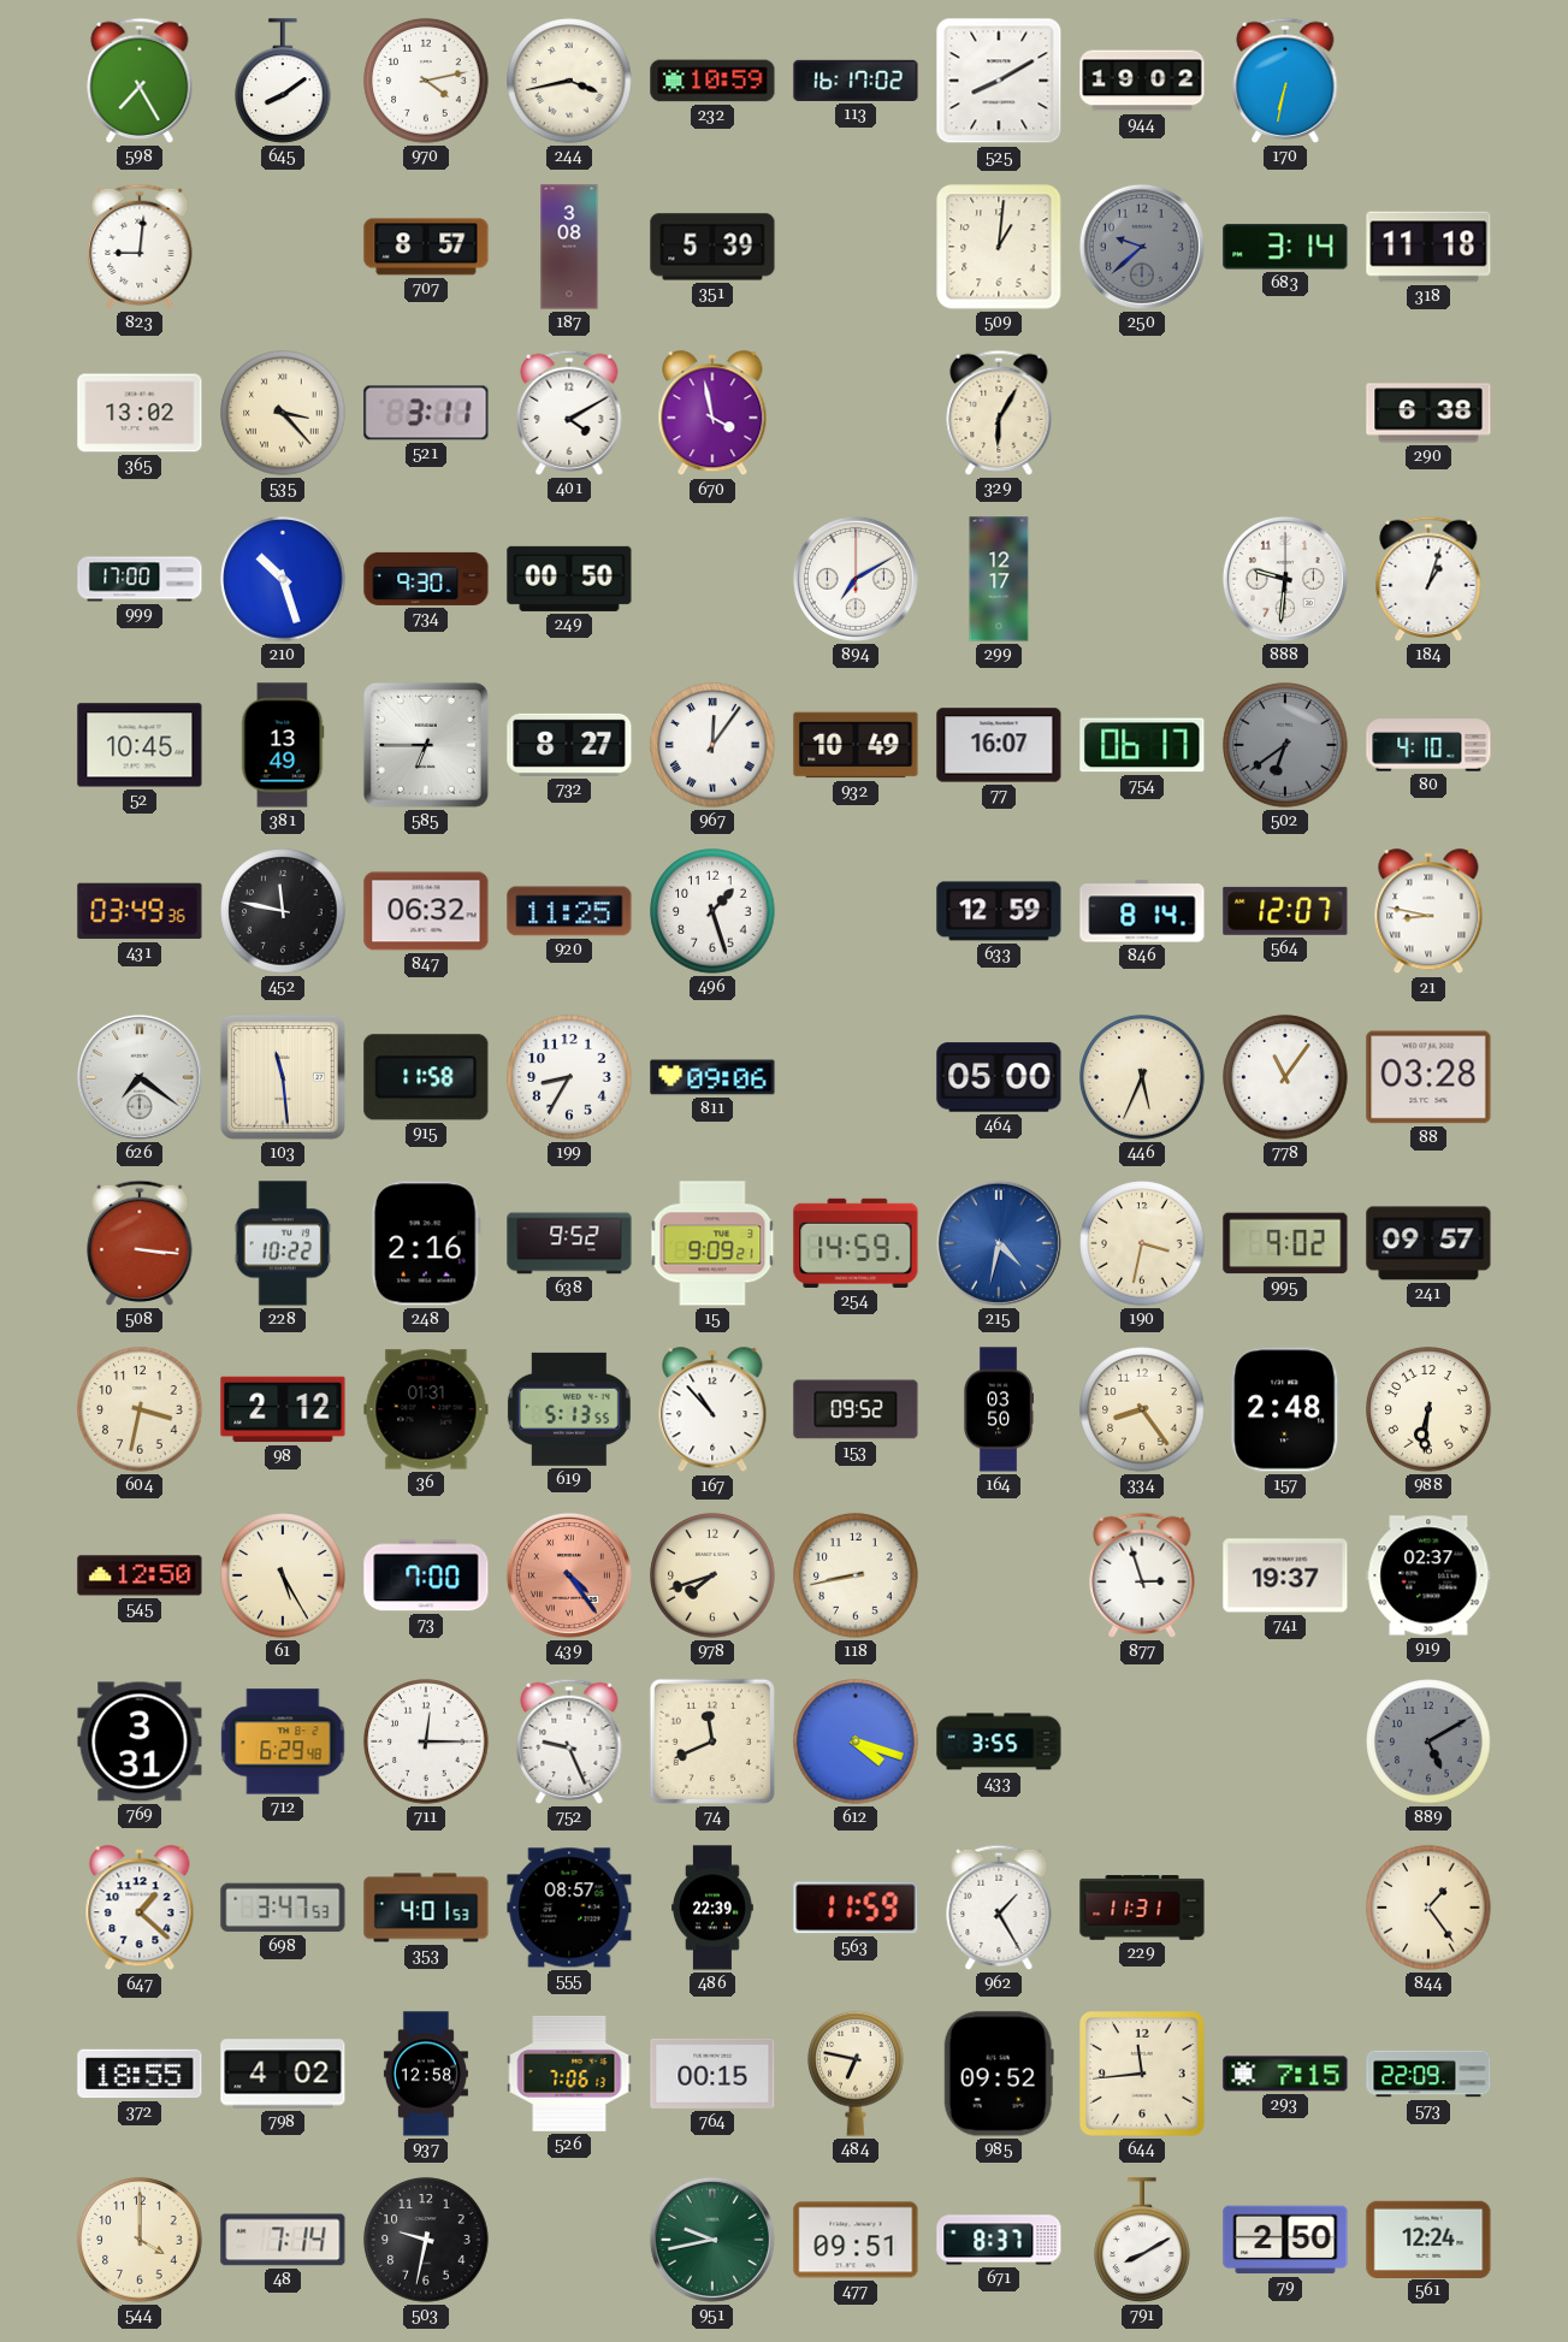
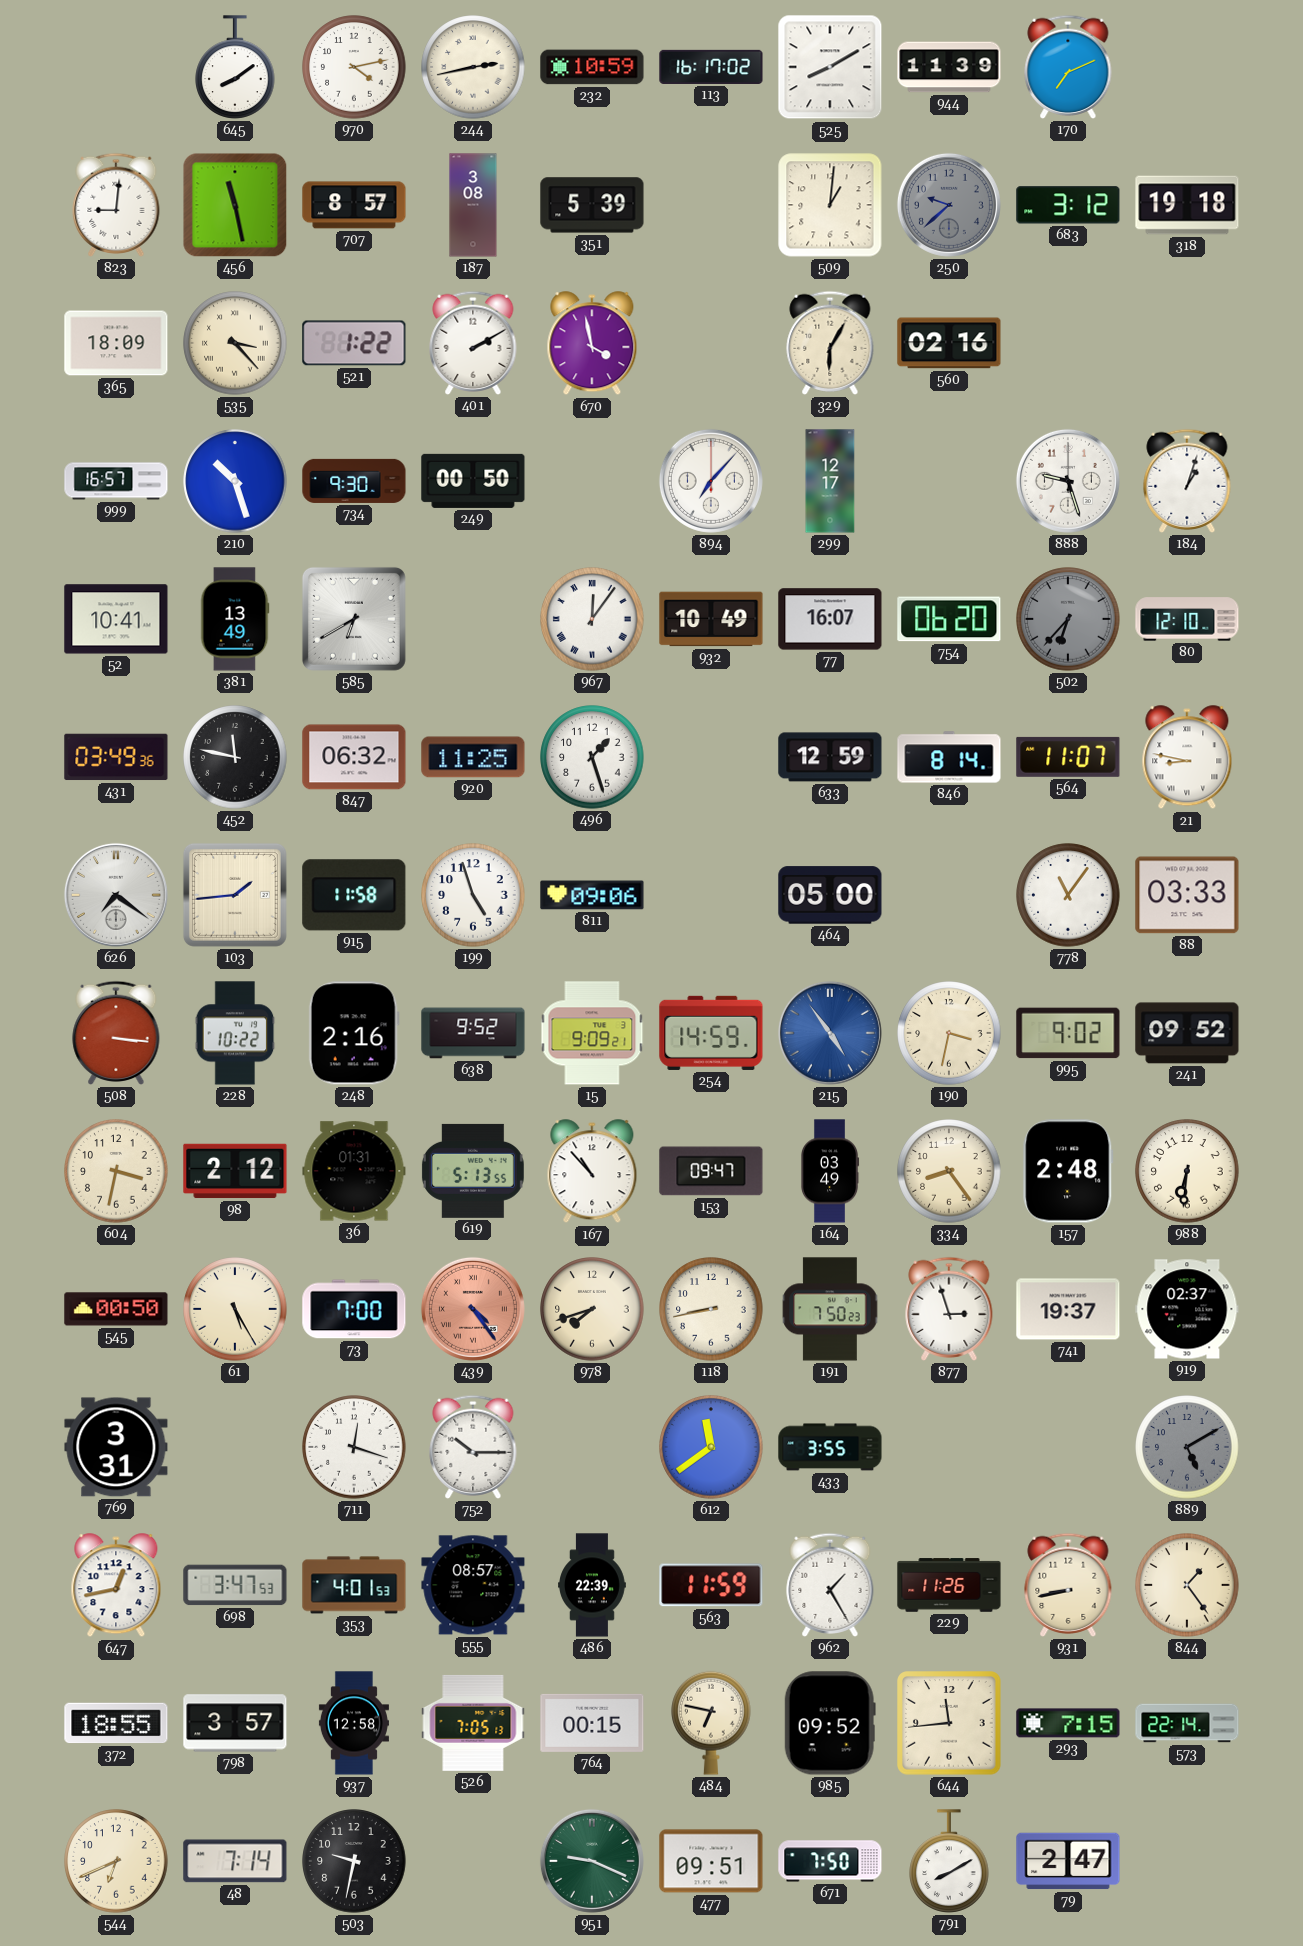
598: 7:25 -> none
244: 3:43 -> 2:43
944: 19:02 -> 11:39
170: 6:32 -> 7:11
456: none -> 11:28
683: 3:14 -> 3:12
318: 11:18 -> 19:18
365: 13:02 -> 18:09
521: 3:11 -> 1:22
401: 4:10 -> 2:10
560: none -> 02:16
290: 6:38 -> none
999: 17:00 -> 16:57
894: 7:10 -> 7:07
888: 9:31 -> 9:27
52: 10:45 -> 10:41
585: 6:45 -> 6:40
732: 8:27 -> none
754: 06:17 -> 06:20
502: 6:39 -> 6:37
80: 4:10 -> 12:10
564: 12:07 -> 11:07
103: 11:29 -> 1:44
199: 8:35 -> 4:57
446: 5:34 -> none
88: 03:28 -> 03:33
215: 4:32 -> 4:54
241: 09:57 -> 09:52
153: 09:52 -> 09:47
164: 03:50 -> 03:49
545: 12:50 -> 00:50
191: none -> 7:50
712: 6:29 -> none
711: 12:15 -> 12:18
752: 9:26 -> 10:15
74: 11:41 -> none
612: 4:18 -> 11:39
647: 1:22 -> 12:43
229: 11:31 -> 11:26
931: none -> 8:43
798: 4:02 -> 3:57
526: 7:06 -> 7:05
573: 22:09 -> 22:14
544: 4:00 -> 6:41
951: 9:43 -> 9:19
671: 8:37 -> 7:50
79: 2:50 -> 2:47
561: 12:24 -> none
